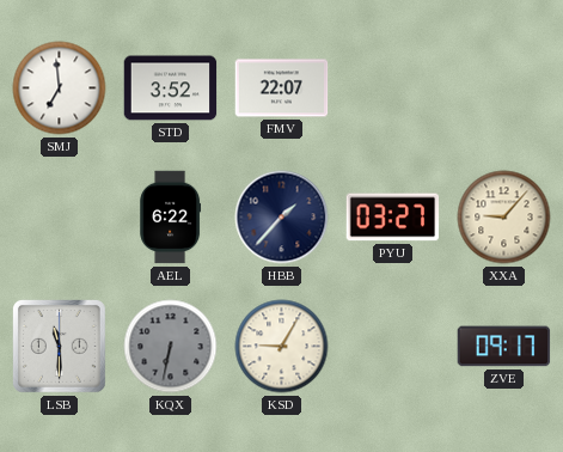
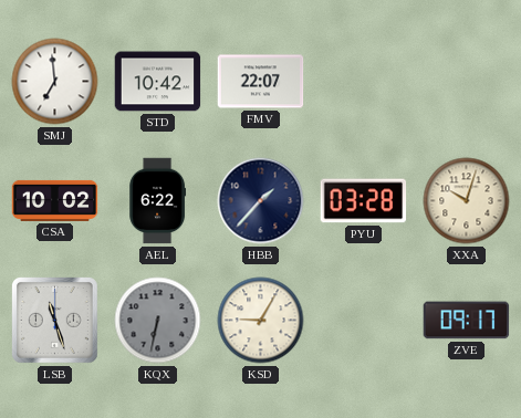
STD: 3:52 -> 10:42
CSA: none -> 10:02
PYU: 03:27 -> 03:28
XXA: 9:07 -> 10:03
LSB: 11:30 -> 11:27
